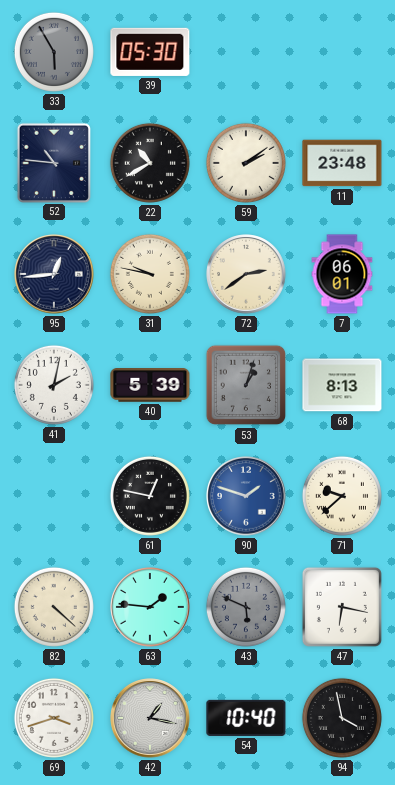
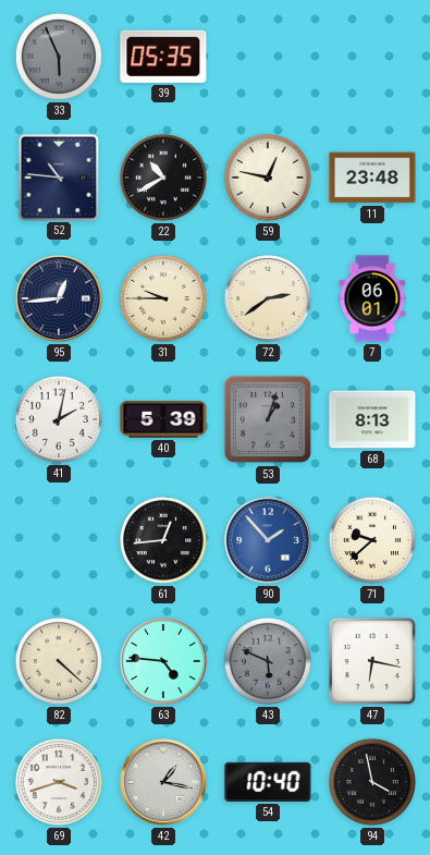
33: 5:55 -> 5:56
39: 05:30 -> 05:35
59: 2:09 -> 12:47
31: 9:47 -> 9:45
61: 12:47 -> 12:44
90: 1:48 -> 1:53
63: 1:46 -> 4:46
